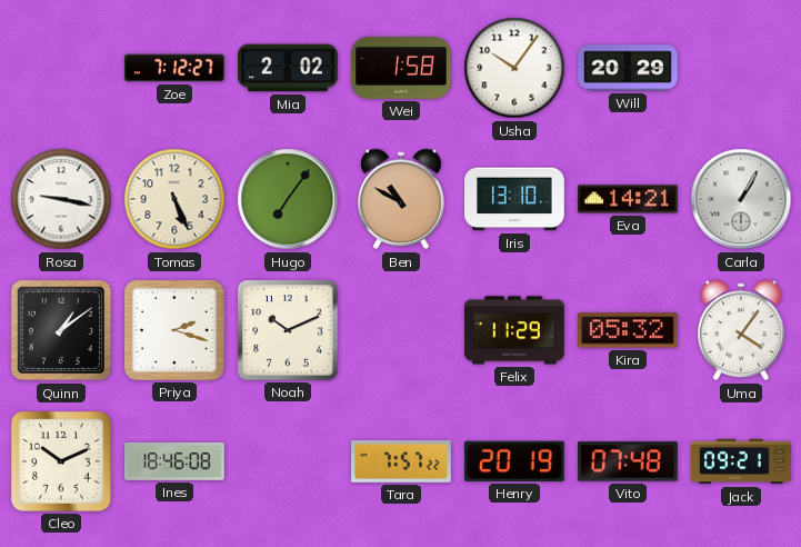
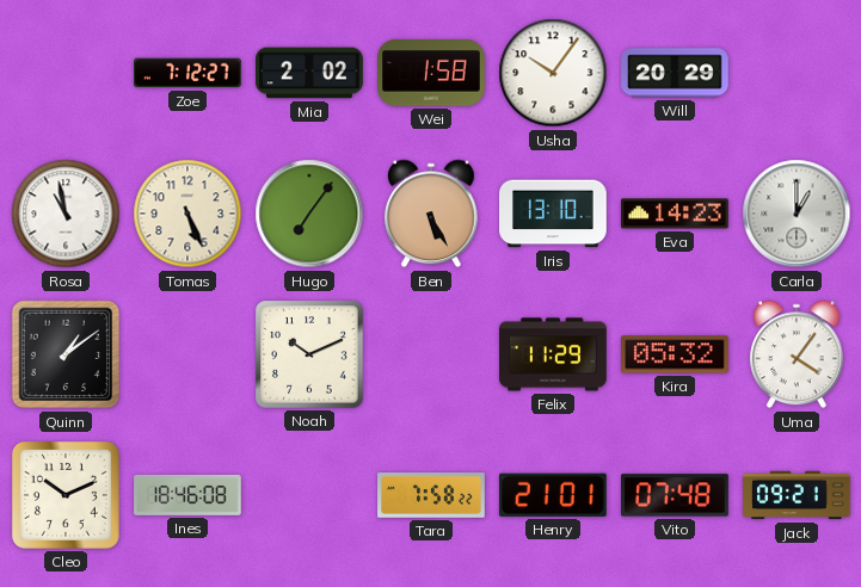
Rosa: 9:17 -> 10:58
Ben: 10:50 -> 5:25
Eva: 14:21 -> 14:23
Carla: 1:05 -> 1:00
Priya: 2:18 -> none
Tara: 7:57 -> 7:58
Henry: 20:19 -> 21:01
